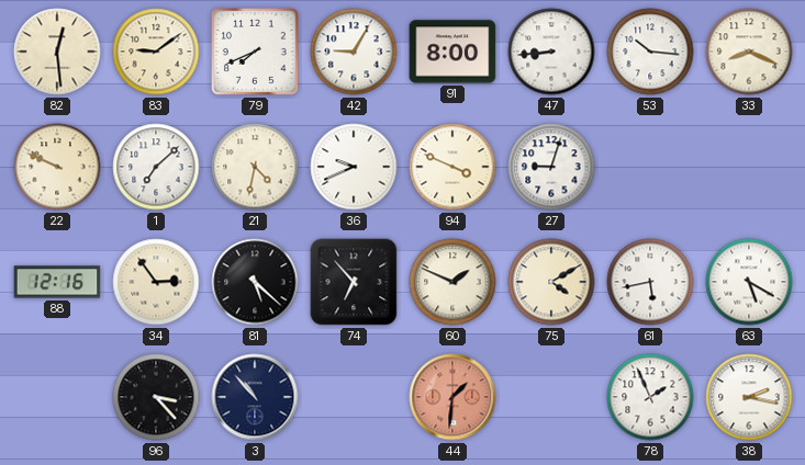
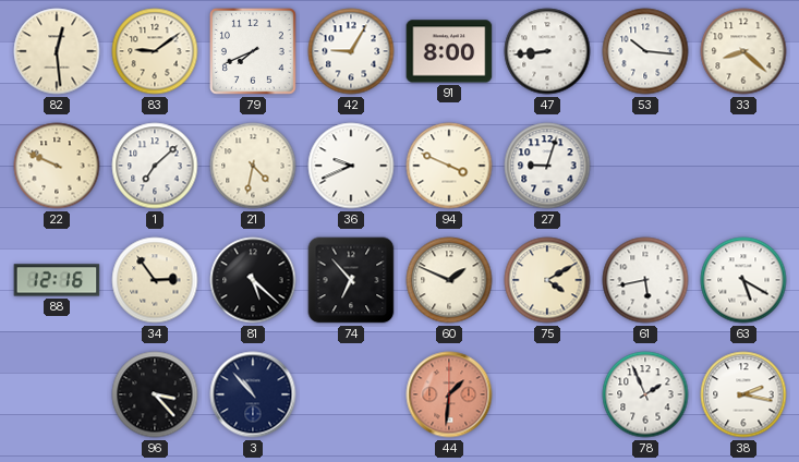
33: 8:19 -> 8:22
